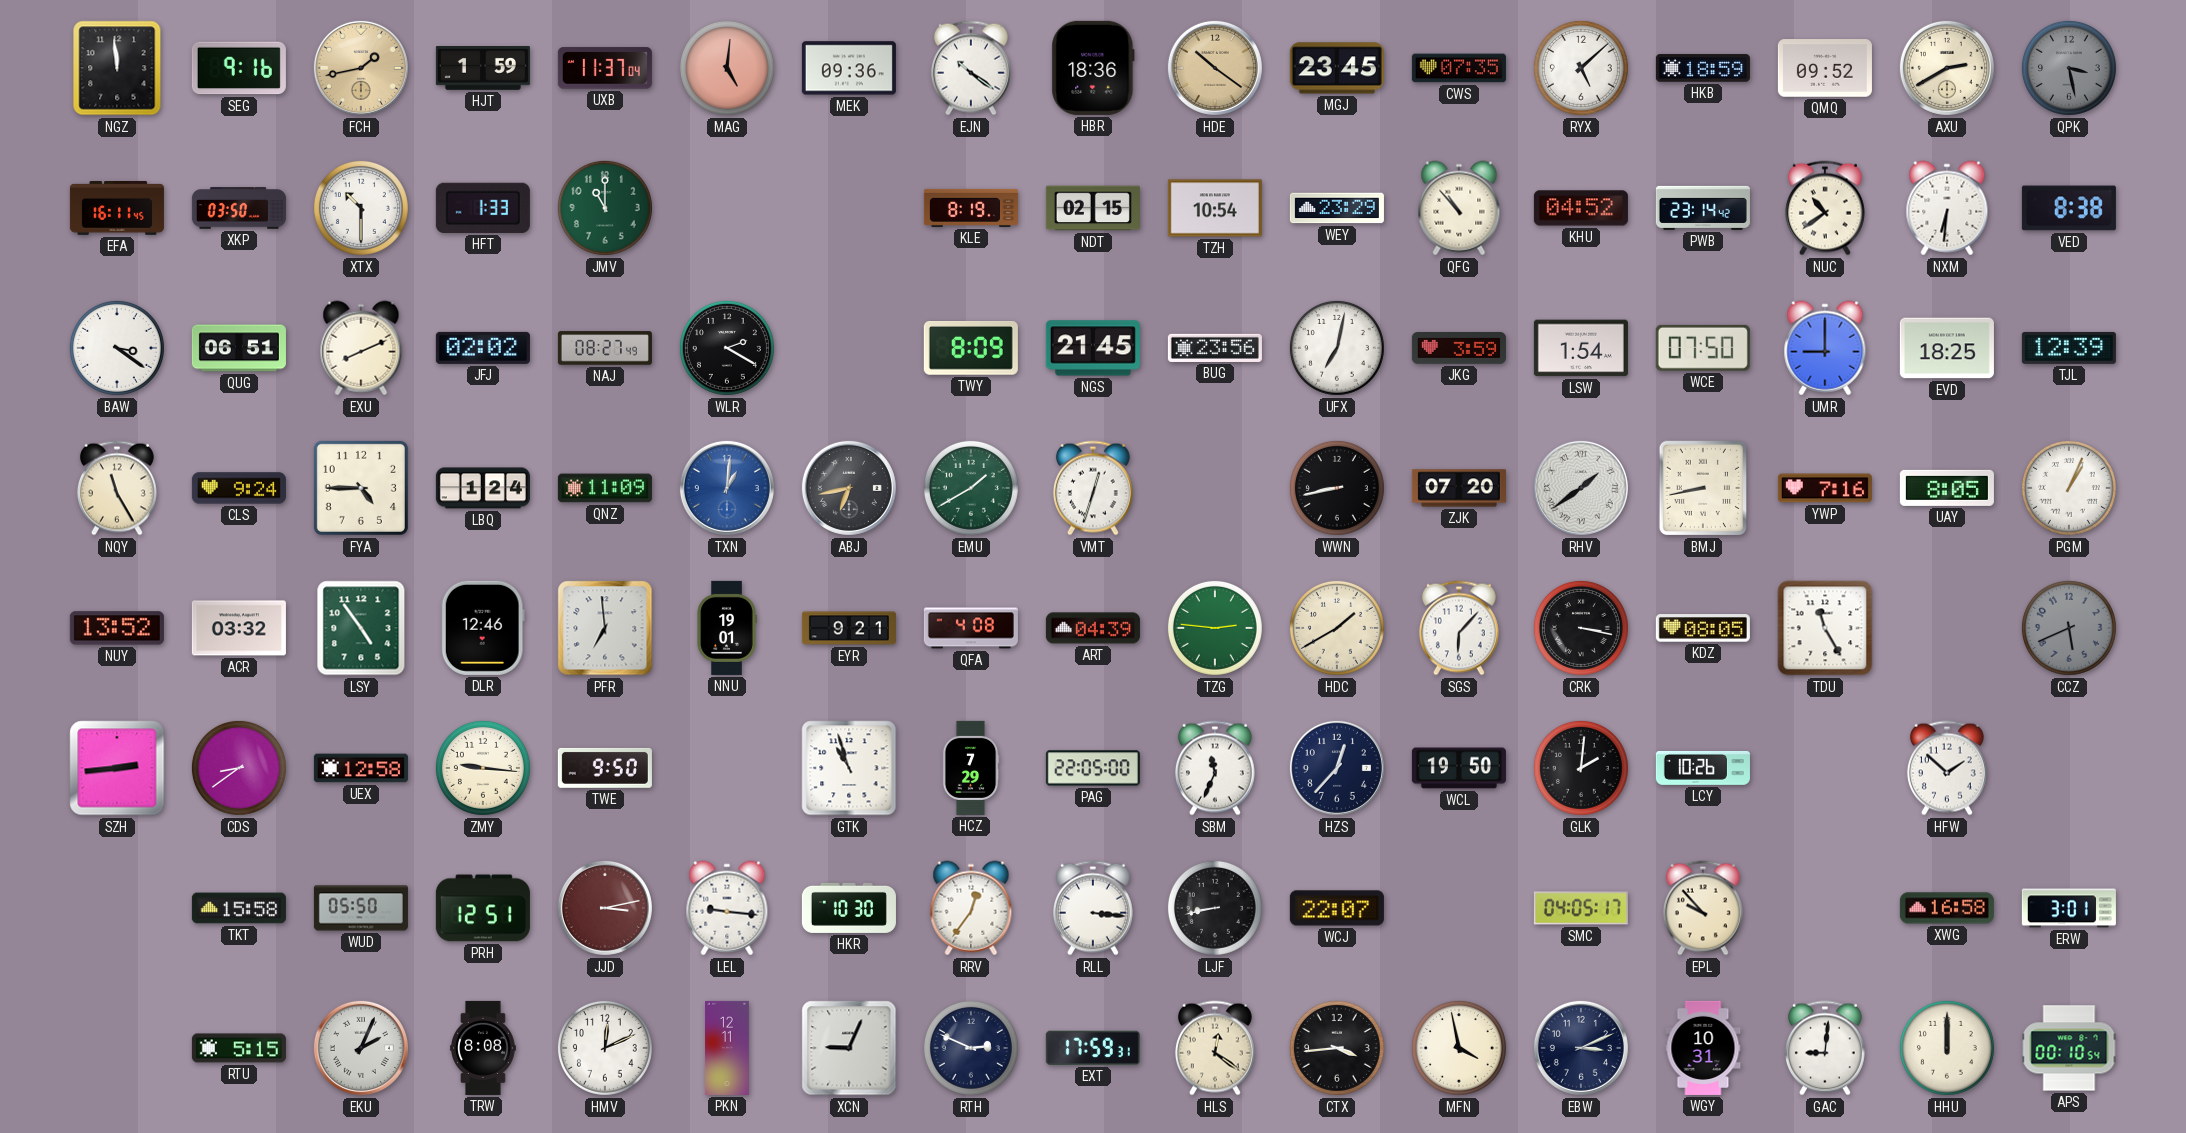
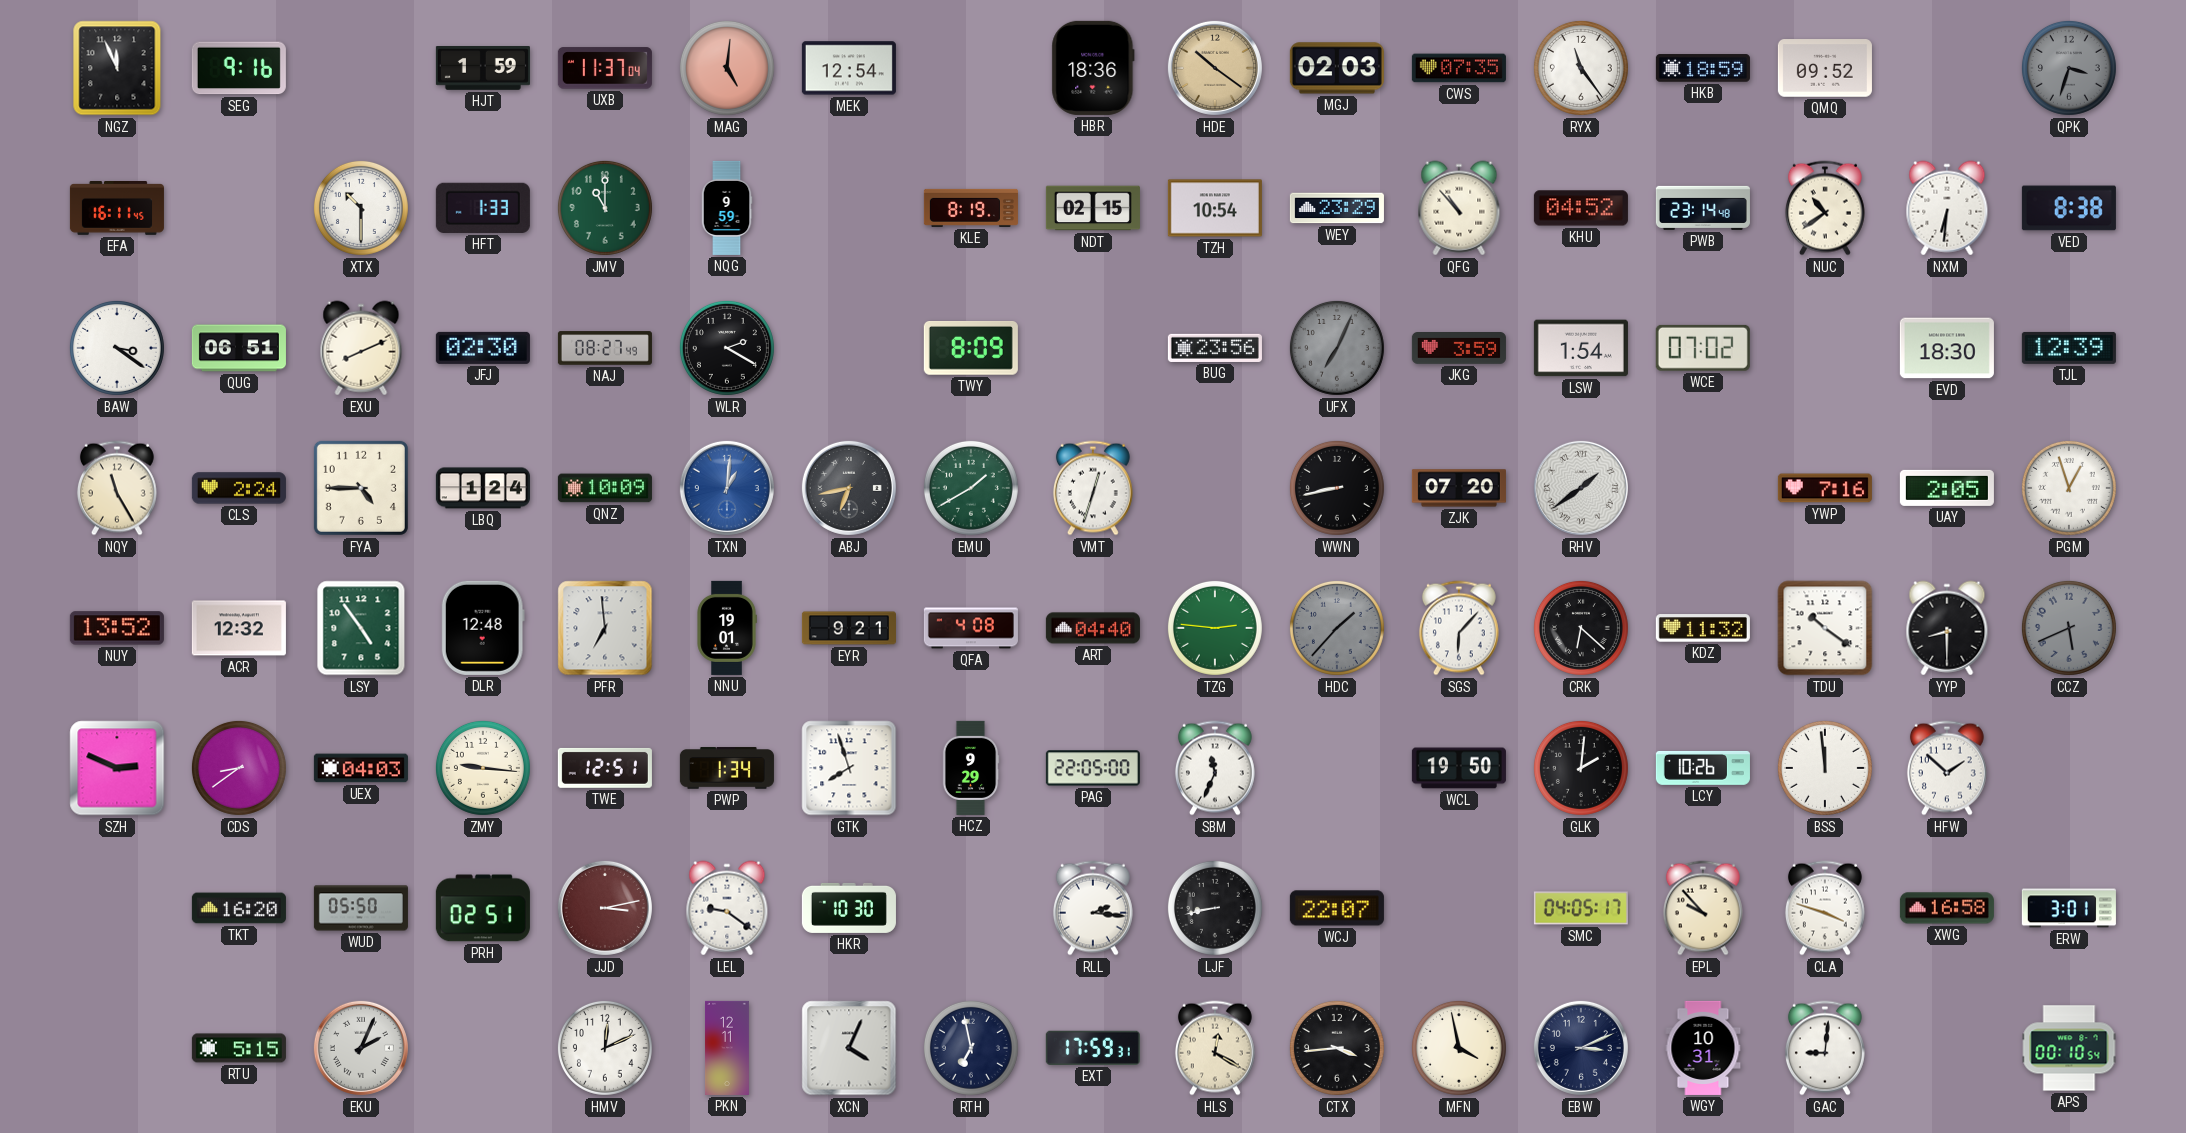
NGZ: 11:59 -> 11:56
FCH: 1:43 -> none
MEK: 09:36 -> 12:54
EJN: 10:21 -> none
MGJ: 23:45 -> 02:03
RYX: 5:08 -> 11:24
AXU: 2:40 -> none
QPK: 3:28 -> 3:33
XKP: 03:50 -> none
NQG: none -> 9:59
PWB: 23:14:42 -> 23:14:48
JFJ: 02:02 -> 02:30
NGS: 21:45 -> none
UFX: 7:02 -> 7:04
UFX dial: white -> grey
WCE: 07:50 -> 07:02
UMR: 9:00 -> none
EVD: 18:25 -> 18:30
CLS: 9:24 -> 2:24
QNZ: 11:09 -> 10:09
BMJ: 8:43 -> none
UAY: 8:05 -> 2:05
PGM: 1:04 -> 12:57
ACR: 03:32 -> 12:32
DLR: 12:46 -> 12:48
ART: 04:39 -> 04:40
HDC: 1:40 -> 1:37
HDC dial: cream -> grey
CRK: 3:17 -> 6:22
KDZ: 08:05 -> 11:32
TDU: 11:25 -> 10:21
YYP: none -> 8:30
SZH: 2:44 -> 2:49
UEX: 12:58 -> 04:03
TWE: 9:50 -> 12:51
PWP: none -> 1:34
GTK: 10:57 -> 7:57
HCZ: 7:29 -> 9:29
HZS: 12:37 -> none
BSS: none -> 11:59
TKT: 15:58 -> 16:20
PRH: 12:51 -> 02:51
LEL: 9:16 -> 9:21
RRV: 12:36 -> none
RLL: 3:16 -> 2:16
CLA: none -> 3:48
TRW: 8:08 -> none
XCN: 9:04 -> 4:04
RTH: 2:49 -> 6:58
HLS: 12:21 -> 12:20
HHU: 12:00 -> none
